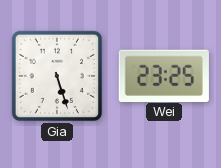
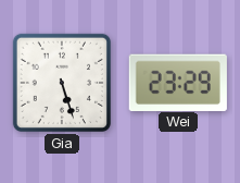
Wei: 23:25 -> 23:29
